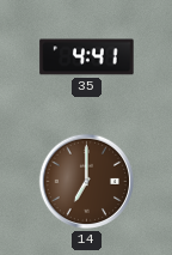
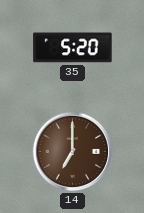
35: 4:41 -> 5:20
